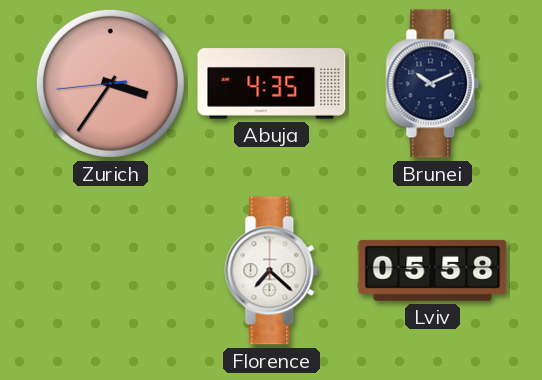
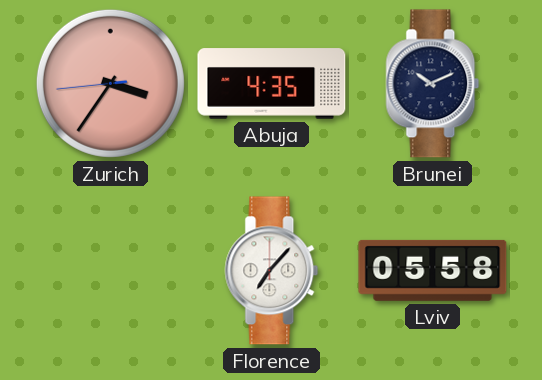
Florence: 7:22 -> 7:07
